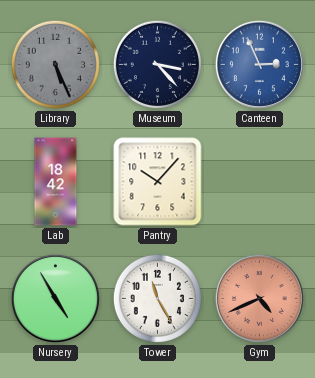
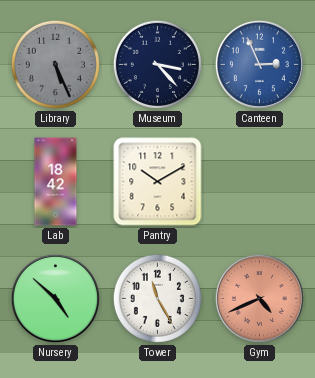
Pantry: 10:07 -> 10:10
Nursery: 4:55 -> 4:52
